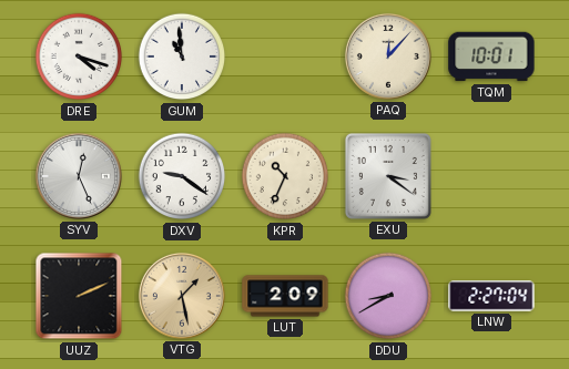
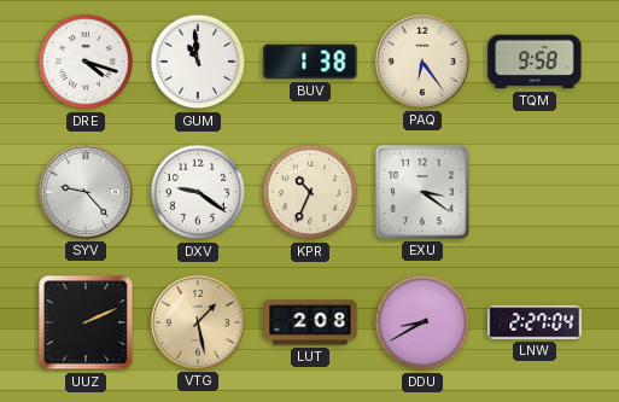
BUV: none -> 1:38
PAQ: 12:07 -> 6:24
TQM: 10:01 -> 9:58
SYV: 12:26 -> 9:23
LUT: 2:09 -> 2:08
